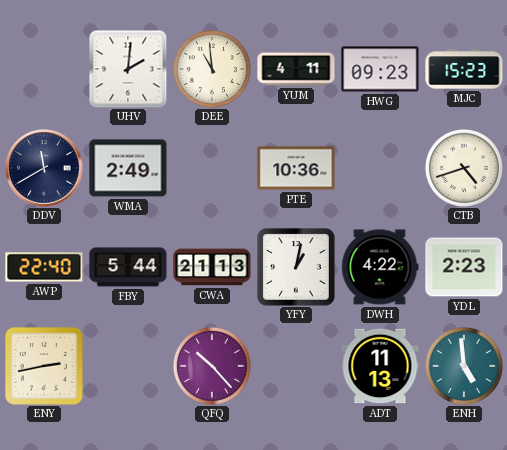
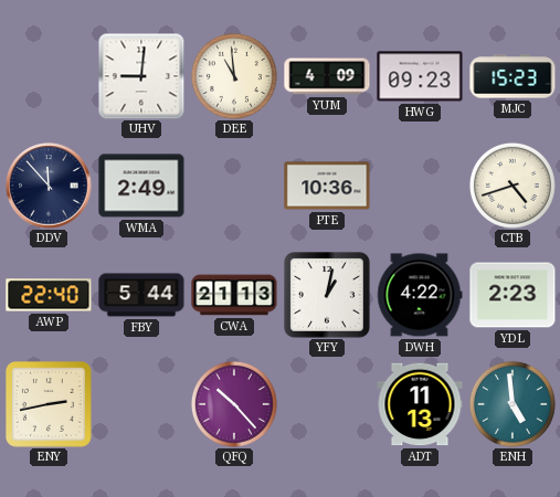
UHV: 2:01 -> 9:01
YUM: 4:11 -> 4:09
DDV: 11:40 -> 11:53
